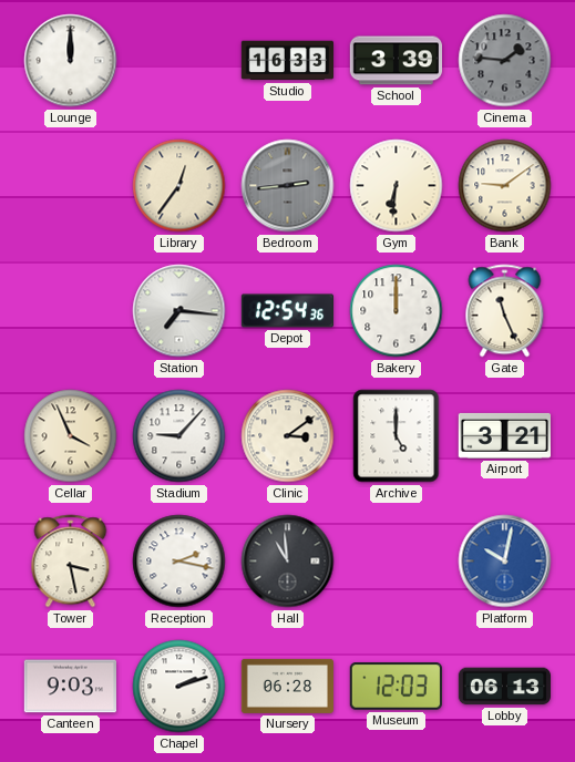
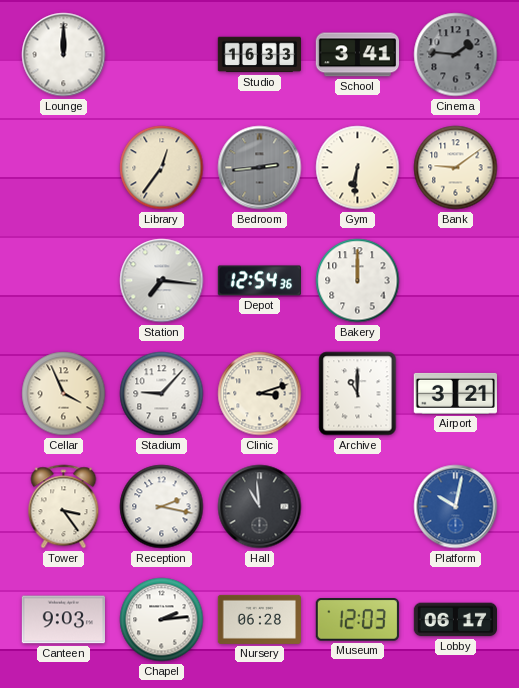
School: 3:39 -> 3:41
Gate: 11:26 -> none
Clinic: 3:09 -> 3:12
Archive: 5:00 -> 11:00
Tower: 3:28 -> 3:24
Chapel: 2:12 -> 2:14
Lobby: 06:13 -> 06:17
